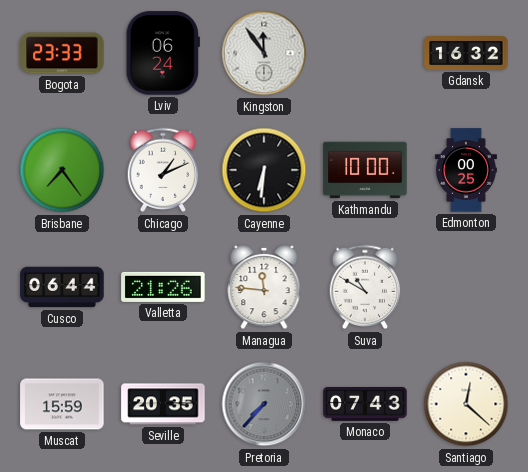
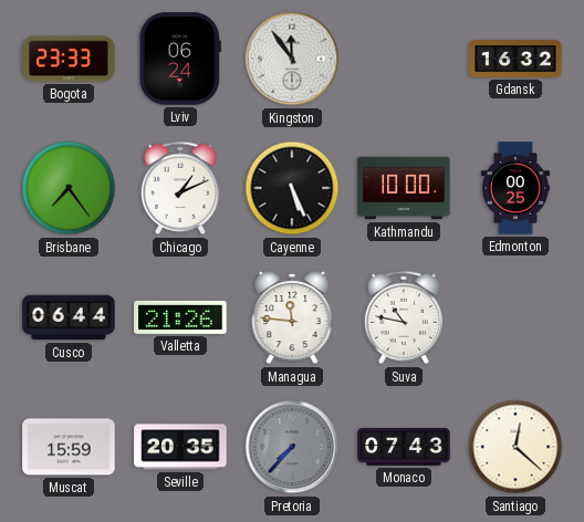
Cayenne: 6:31 -> 5:26
Suva: 10:50 -> 10:47
